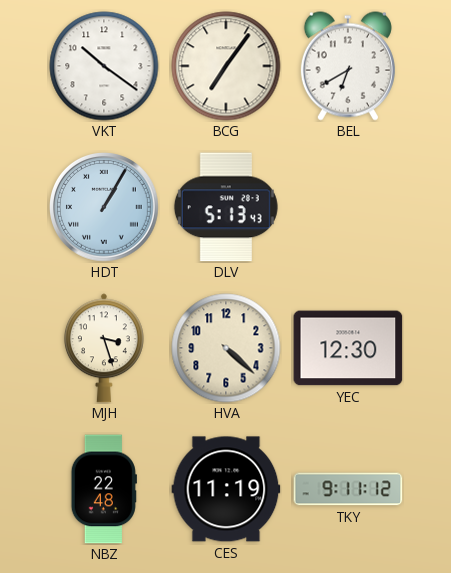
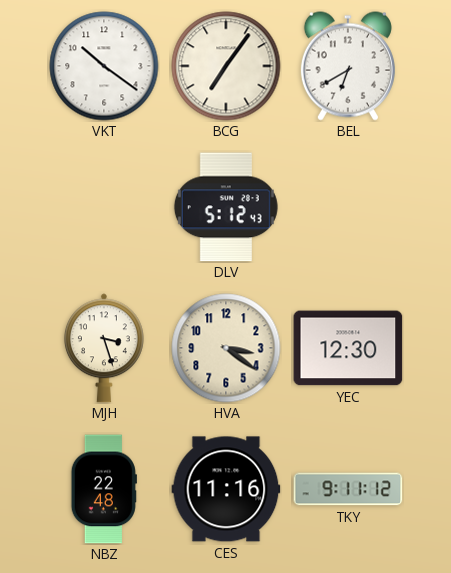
HDT: 1:05 -> none
DLV: 5:13 -> 5:12
HVA: 4:22 -> 3:21
CES: 11:19 -> 11:16
